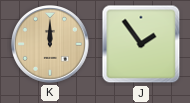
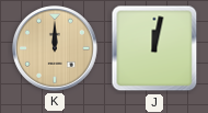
J: 1:54 -> 12:02
